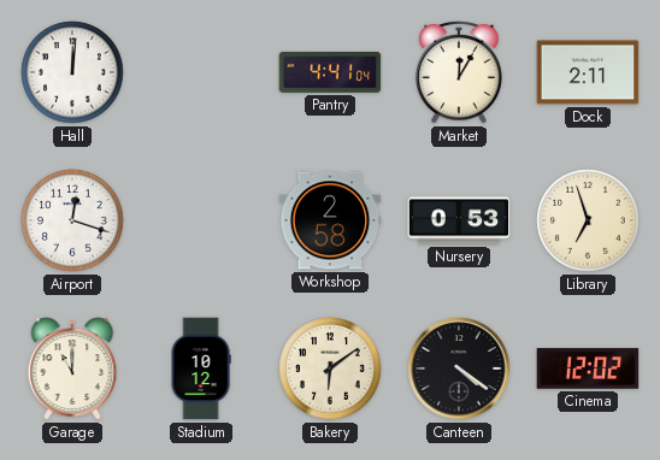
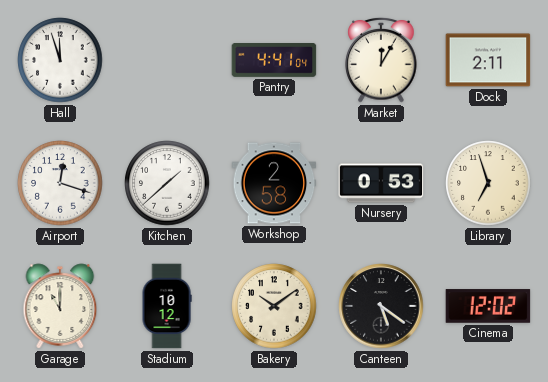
Hall: 12:01 -> 11:57
Kitchen: none -> 1:38
Bakery: 6:09 -> 10:09
Canteen: 4:21 -> 5:21
